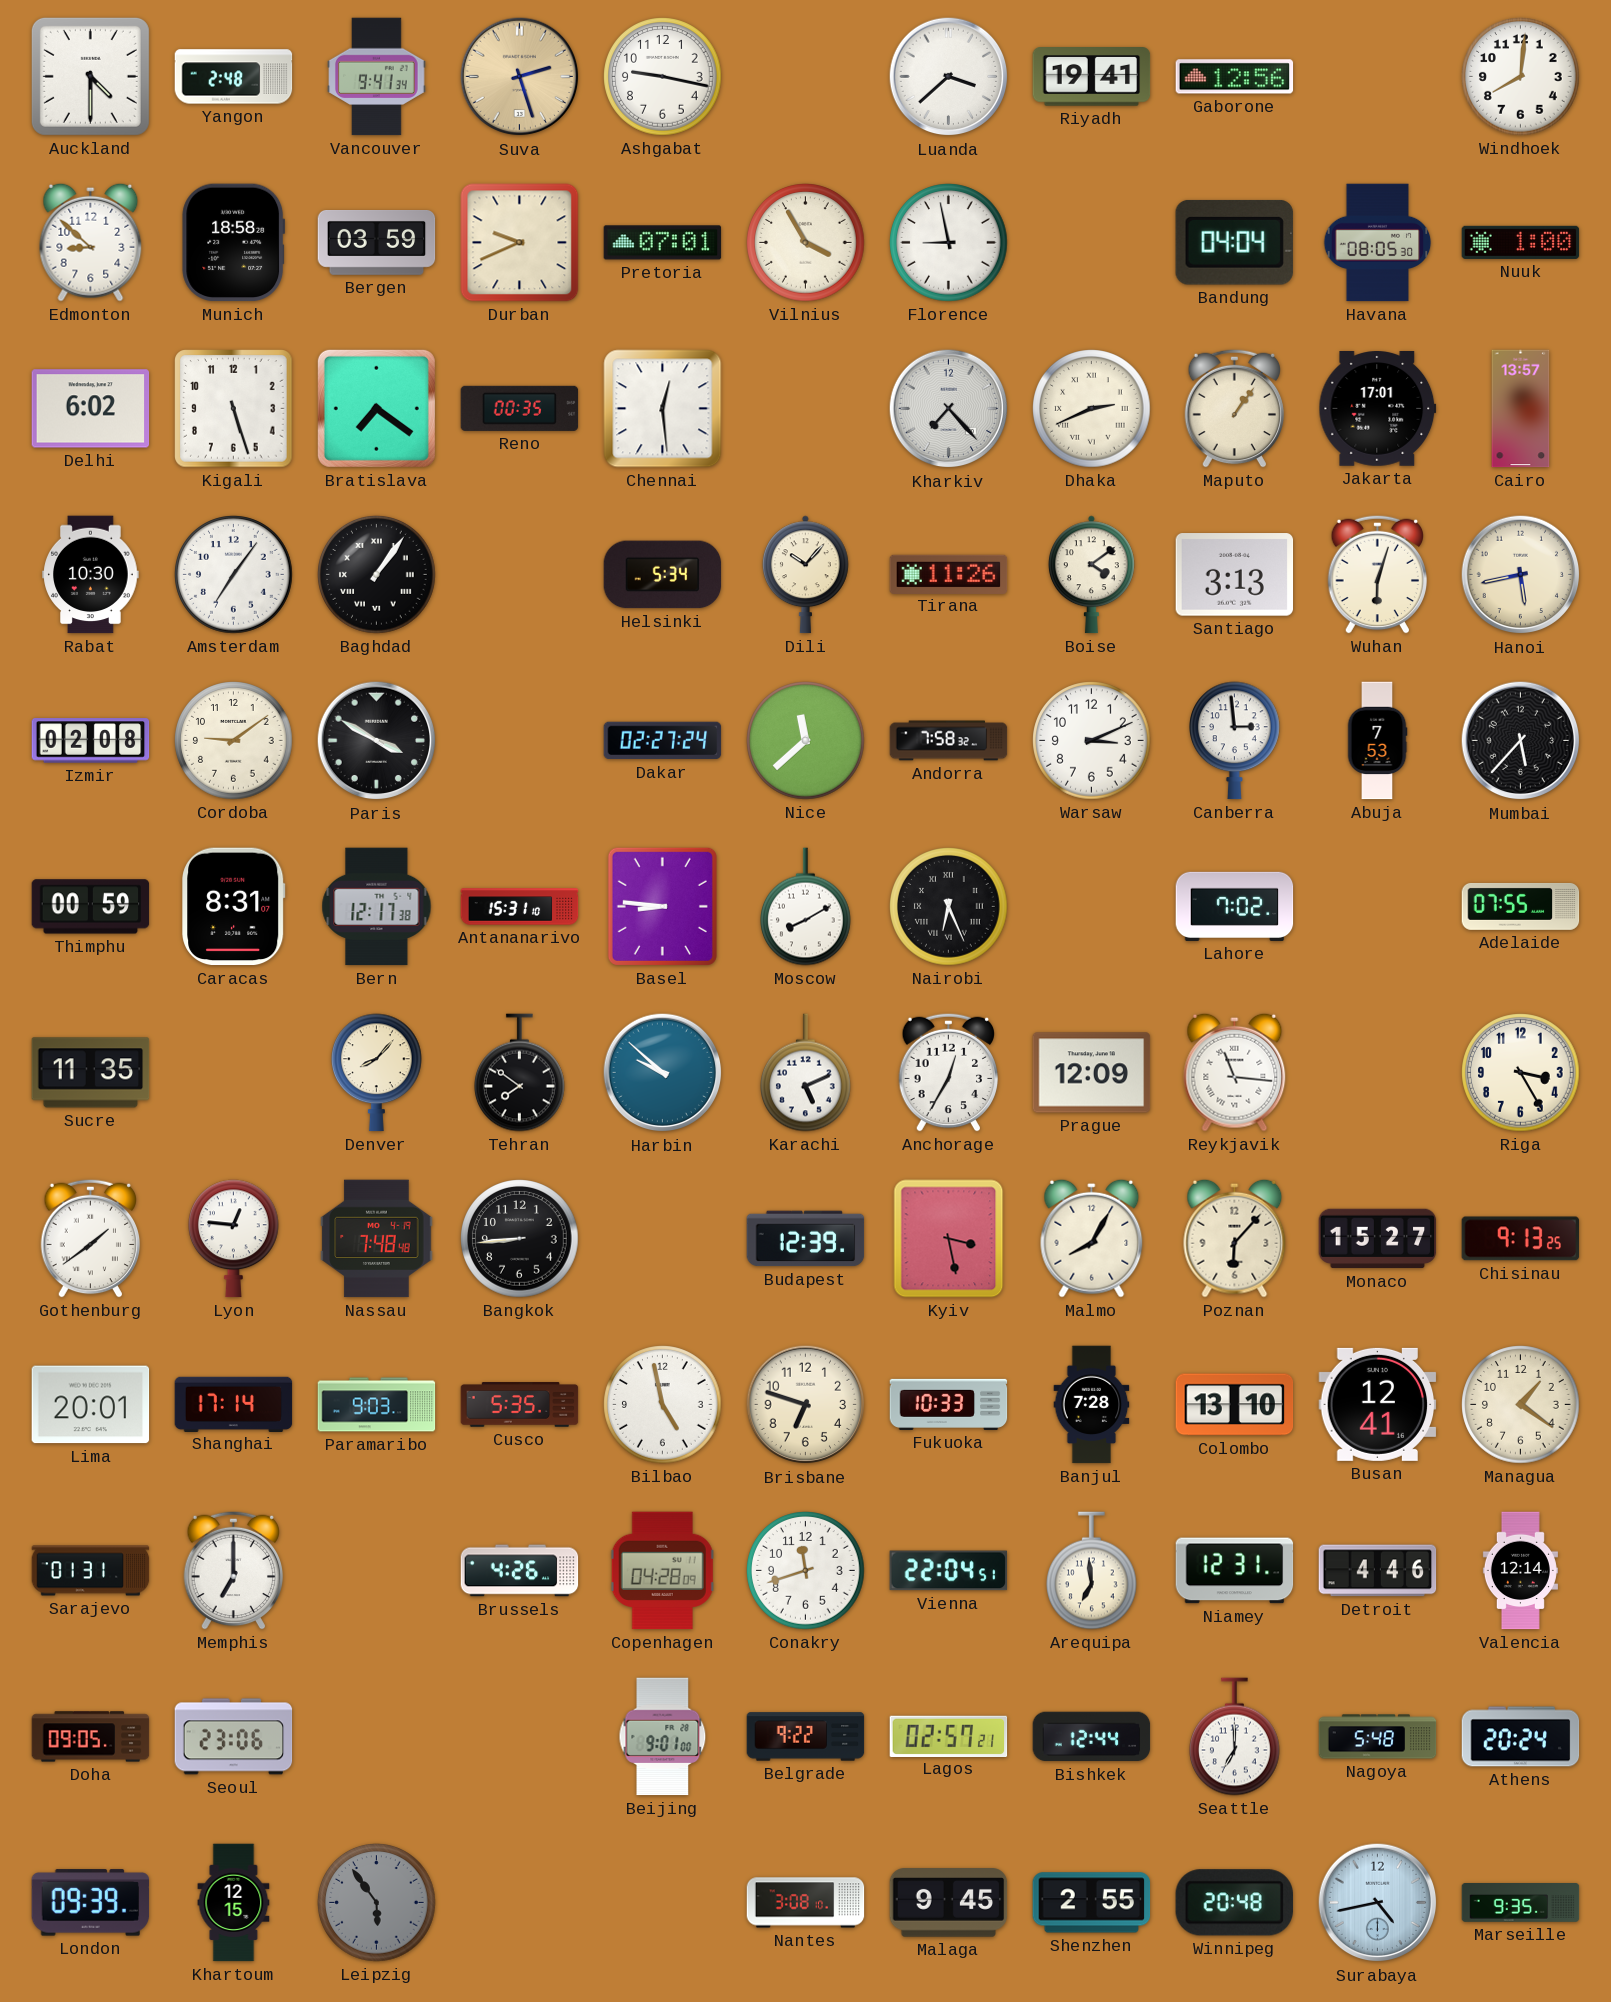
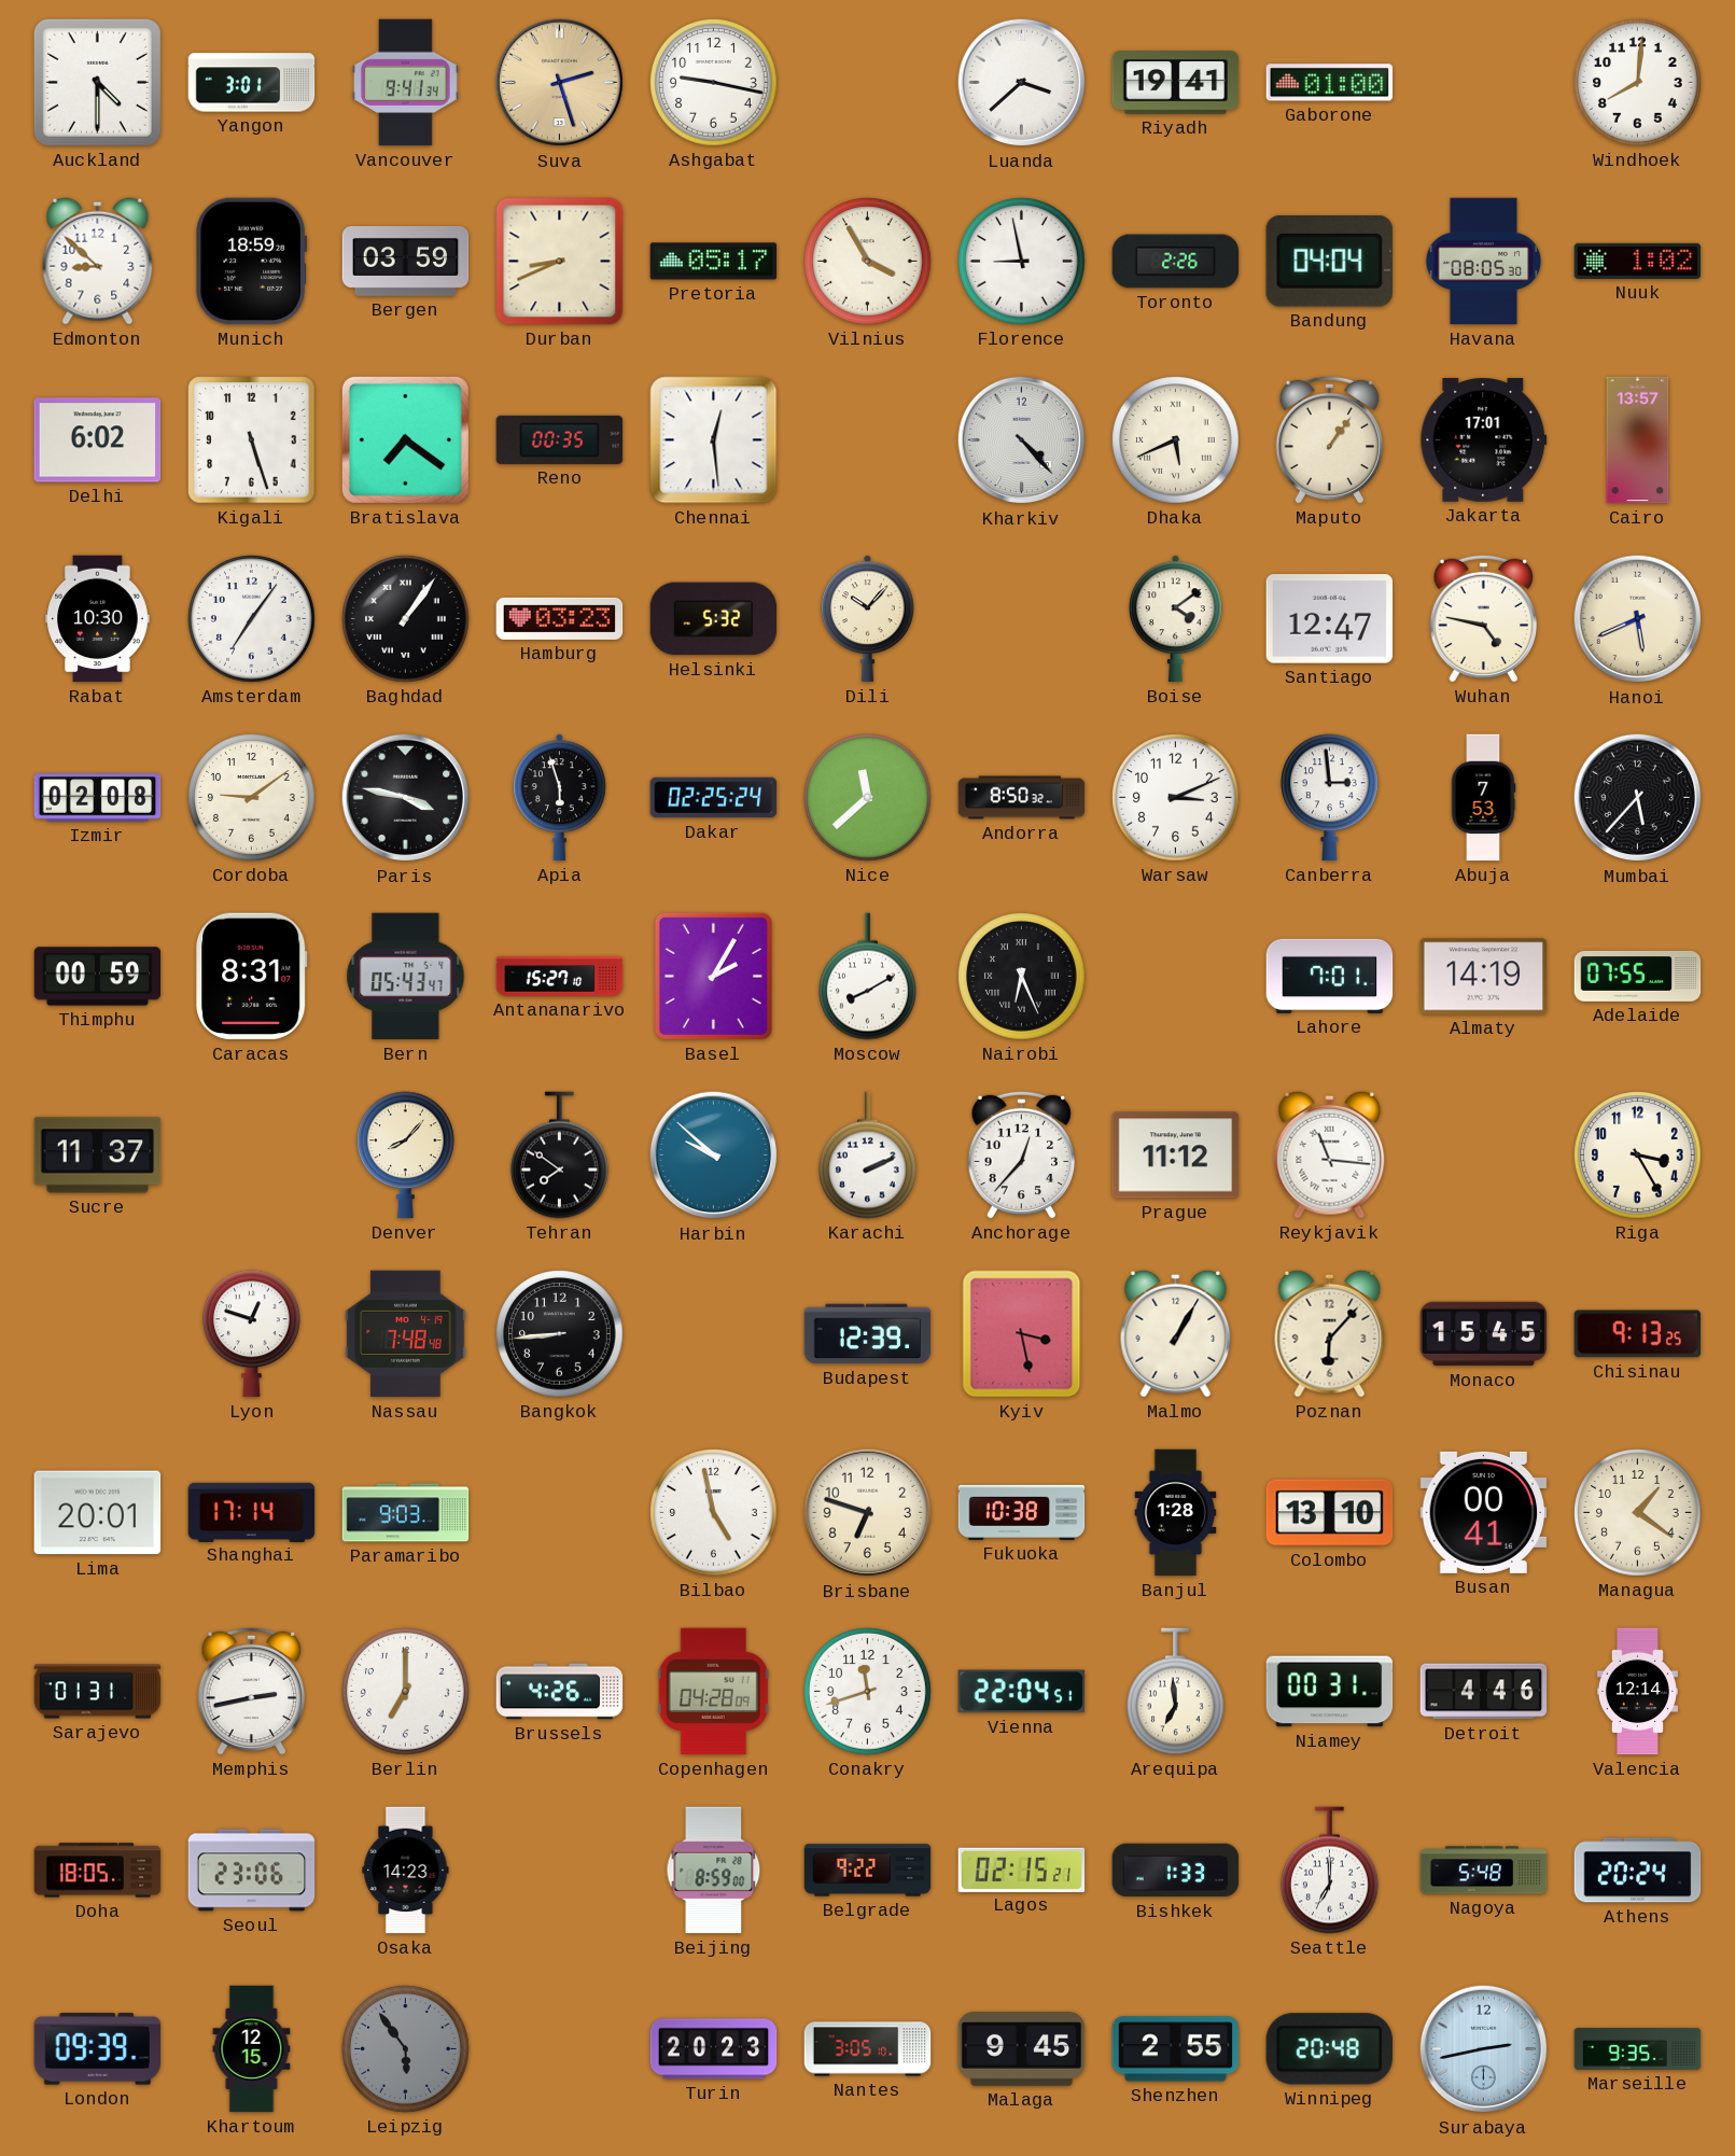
Yangon: 2:48 -> 3:01
Gaborone: 12:56 -> 01:00
Munich: 18:58 -> 18:59
Durban: 9:41 -> 8:41
Pretoria: 07:01 -> 05:17
Toronto: none -> 2:26
Nuuk: 1:00 -> 1:02
Kharkiv: 7:23 -> 4:23
Dhaka: 2:41 -> 5:41
Hamburg: none -> 03:23
Helsinki: 5:34 -> 5:32
Tirana: 11:26 -> none
Santiago: 3:13 -> 12:47
Wuhan: 6:03 -> 4:47
Hanoi: 5:43 -> 5:41
Paris: 3:50 -> 3:47
Apia: none -> 5:57
Dakar: 02:27 -> 02:25
Andorra: 7:58 -> 8:50
Bern: 12:17 -> 05:43
Antananarivo: 15:31 -> 15:27
Basel: 8:46 -> 2:05
Lahore: 7:02 -> 7:01
Almaty: none -> 14:19
Sucre: 11:35 -> 11:37
Karachi: 5:11 -> 2:11
Anchorage: 12:35 -> 12:37
Prague: 12:09 -> 11:12
Gothenburg: 1:39 -> none
Lyon: 12:46 -> 12:48
Malmo: 8:05 -> 1:05
Monaco: 15:27 -> 15:45
Cusco: 5:35 -> none
Fukuoka: 10:33 -> 10:38
Banjul: 7:28 -> 1:28
Busan: 12:41 -> 00:41
Memphis: 7:00 -> 2:43
Berlin: none -> 7:00
Niamey: 12:31 -> 00:31
Doha: 09:05 -> 18:05
Osaka: none -> 14:23
Beijing: 9:01 -> 8:59
Lagos: 02:57 -> 02:15
Bishkek: 12:44 -> 1:33
Turin: none -> 20:23
Nantes: 3:08 -> 3:05
Surabaya: 4:43 -> 2:43
